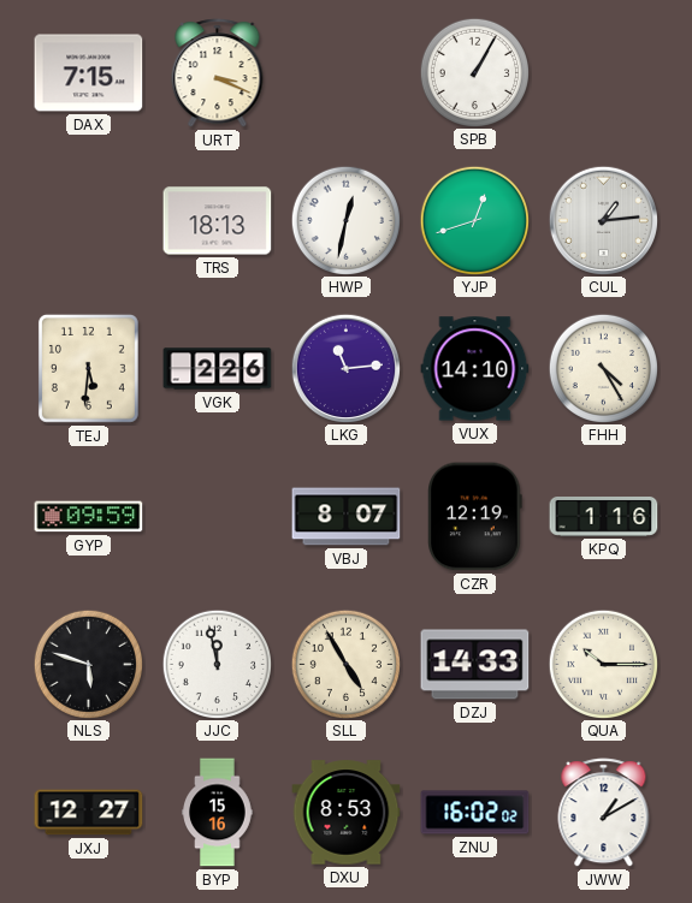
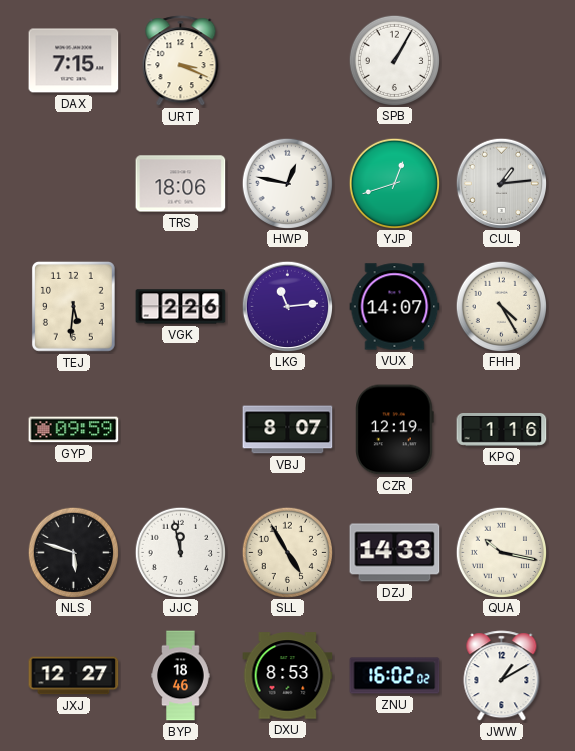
TRS: 18:13 -> 18:06
HWP: 12:32 -> 12:47
VUX: 14:10 -> 14:07
QUA: 10:15 -> 10:17
BYP: 15:16 -> 18:46
